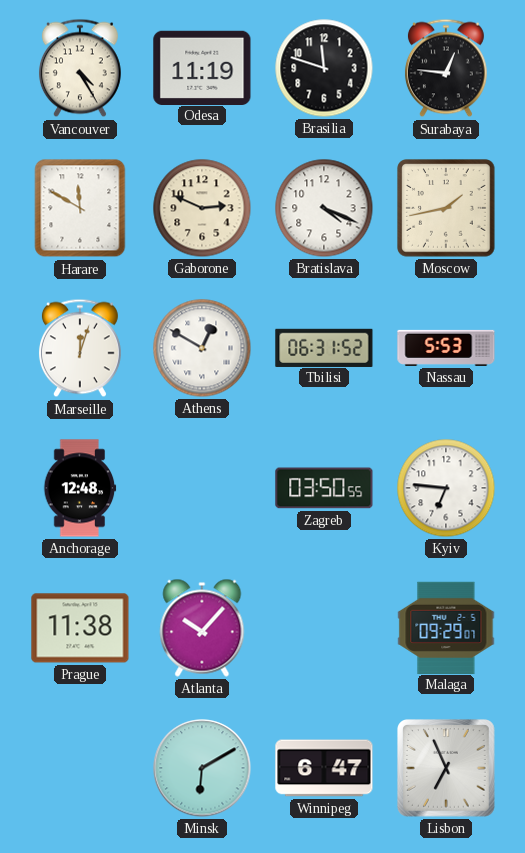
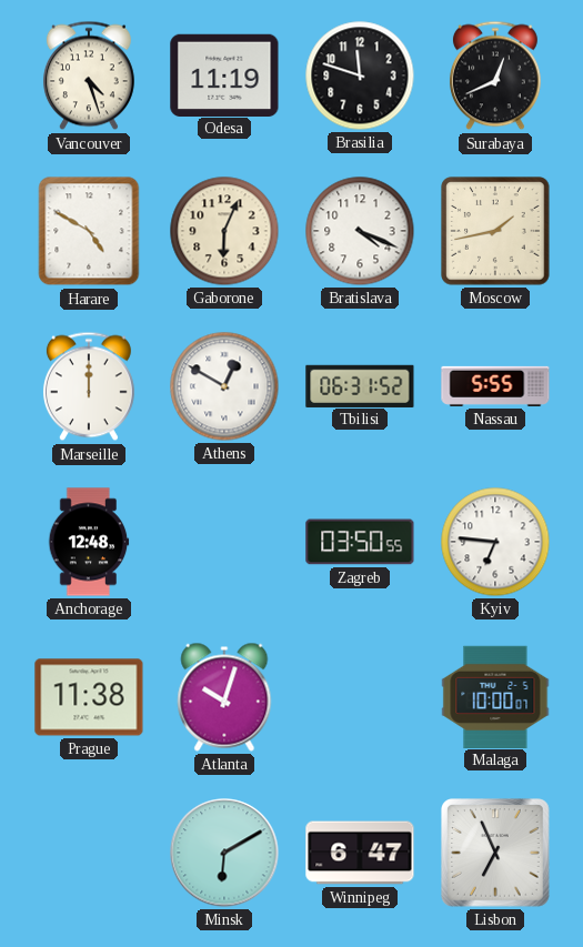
Vancouver: 4:25 -> 4:27
Surabaya: 12:46 -> 12:41
Harare: 11:50 -> 4:50
Gaborone: 2:49 -> 6:04
Marseille: 12:03 -> 12:00
Nassau: 5:53 -> 5:55
Atlanta: 10:07 -> 10:03
Malaga: 09:29 -> 10:00
